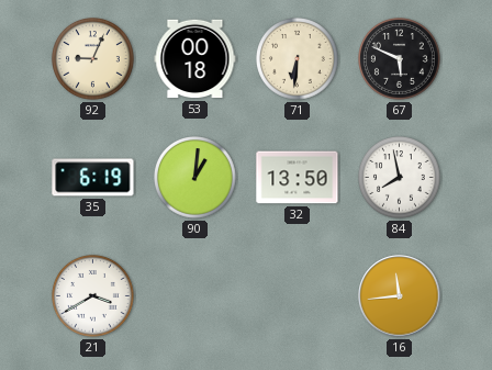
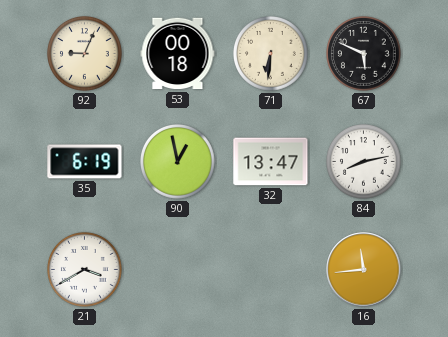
90: 1:01 -> 12:58
32: 13:50 -> 13:47
84: 7:58 -> 8:13
